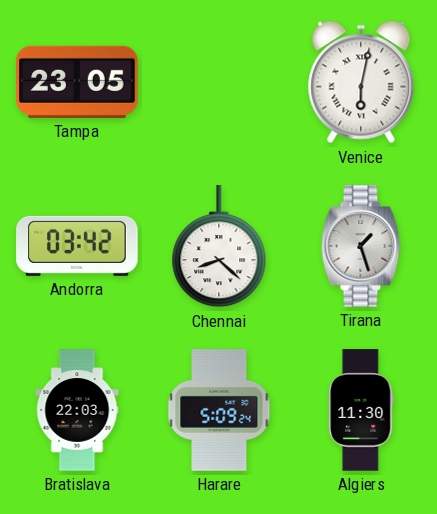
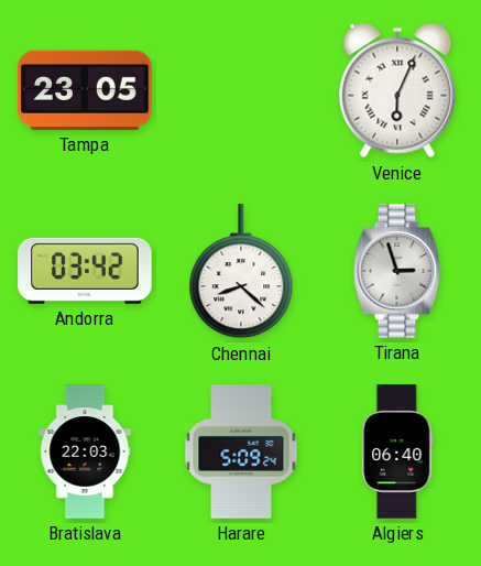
Venice: 6:02 -> 6:04
Tirana: 1:27 -> 2:57
Algiers: 11:30 -> 06:40
